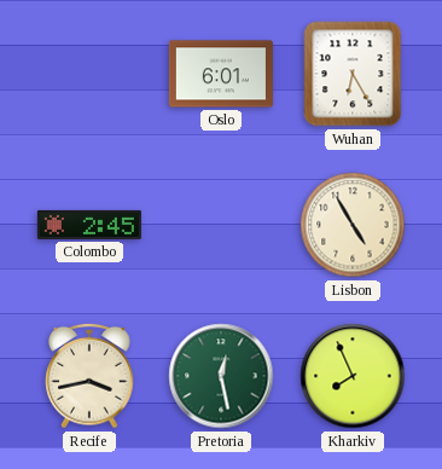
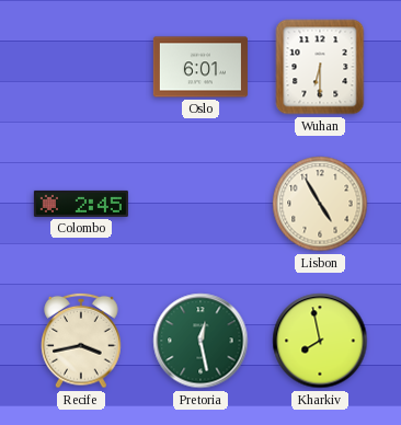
Wuhan: 6:25 -> 6:30
Kharkiv: 7:56 -> 7:58
